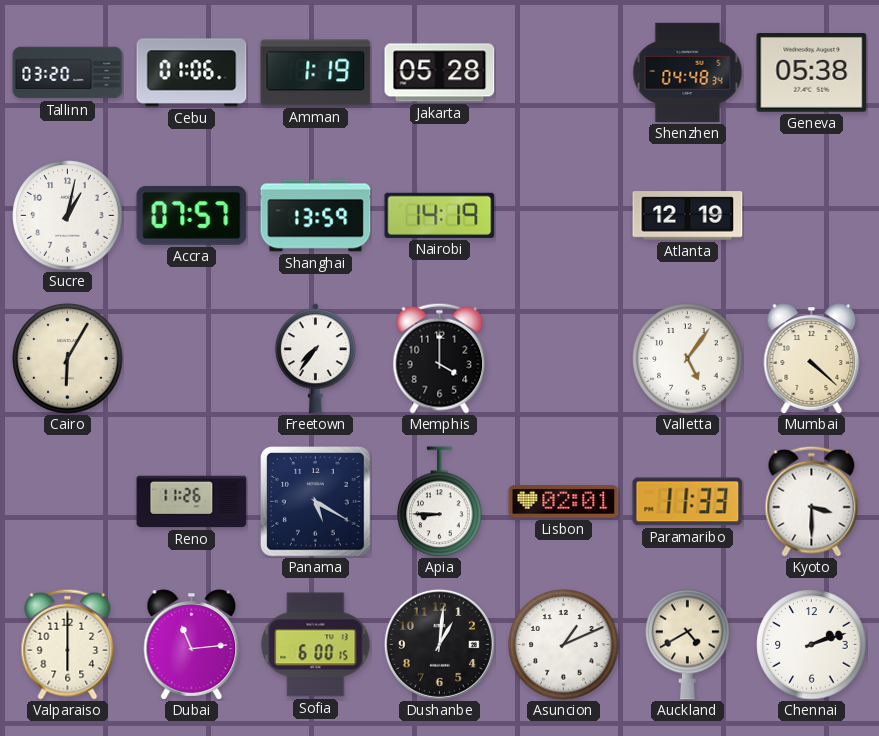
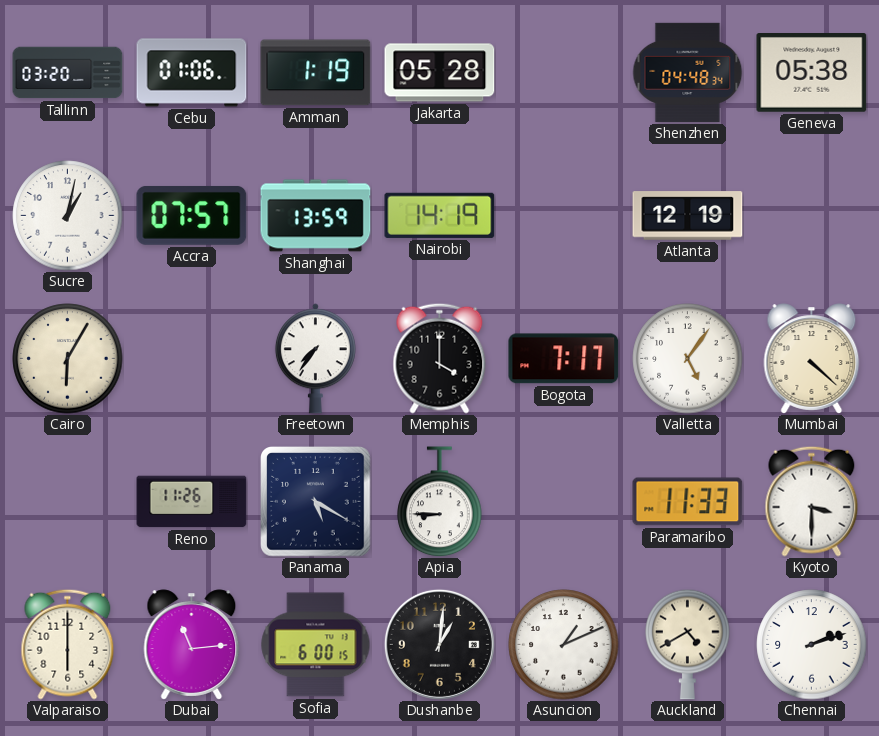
Bogota: none -> 7:17
Lisbon: 02:01 -> none
